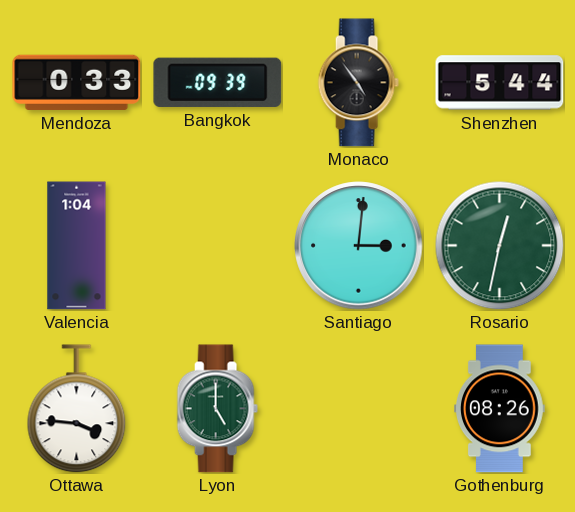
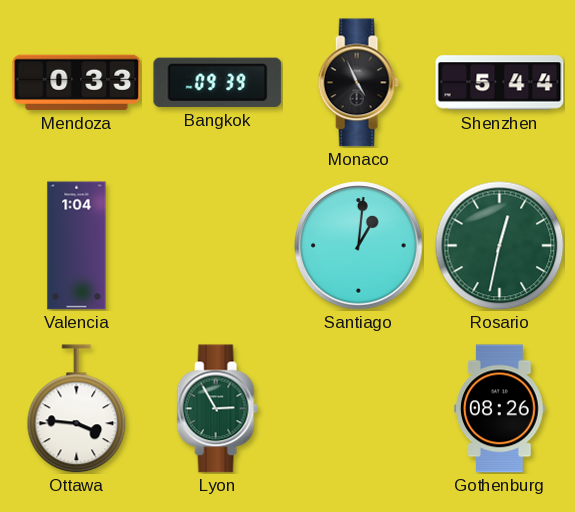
Monaco: 4:54 -> 4:56
Santiago: 3:01 -> 1:01
Lyon: 5:00 -> 2:55
